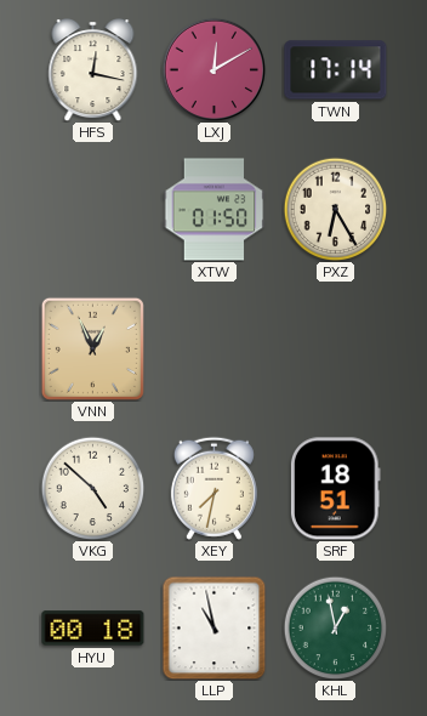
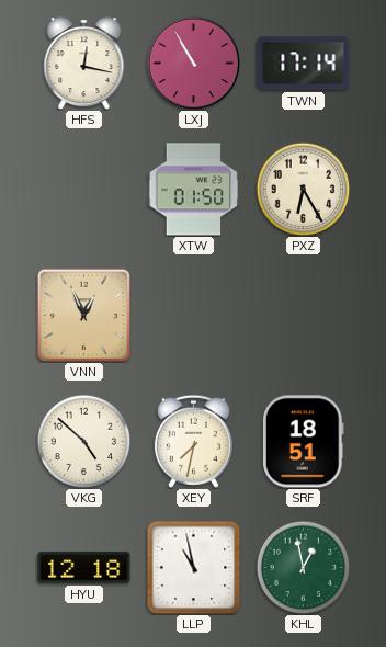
LXJ: 12:10 -> 10:55
HYU: 00:18 -> 12:18
